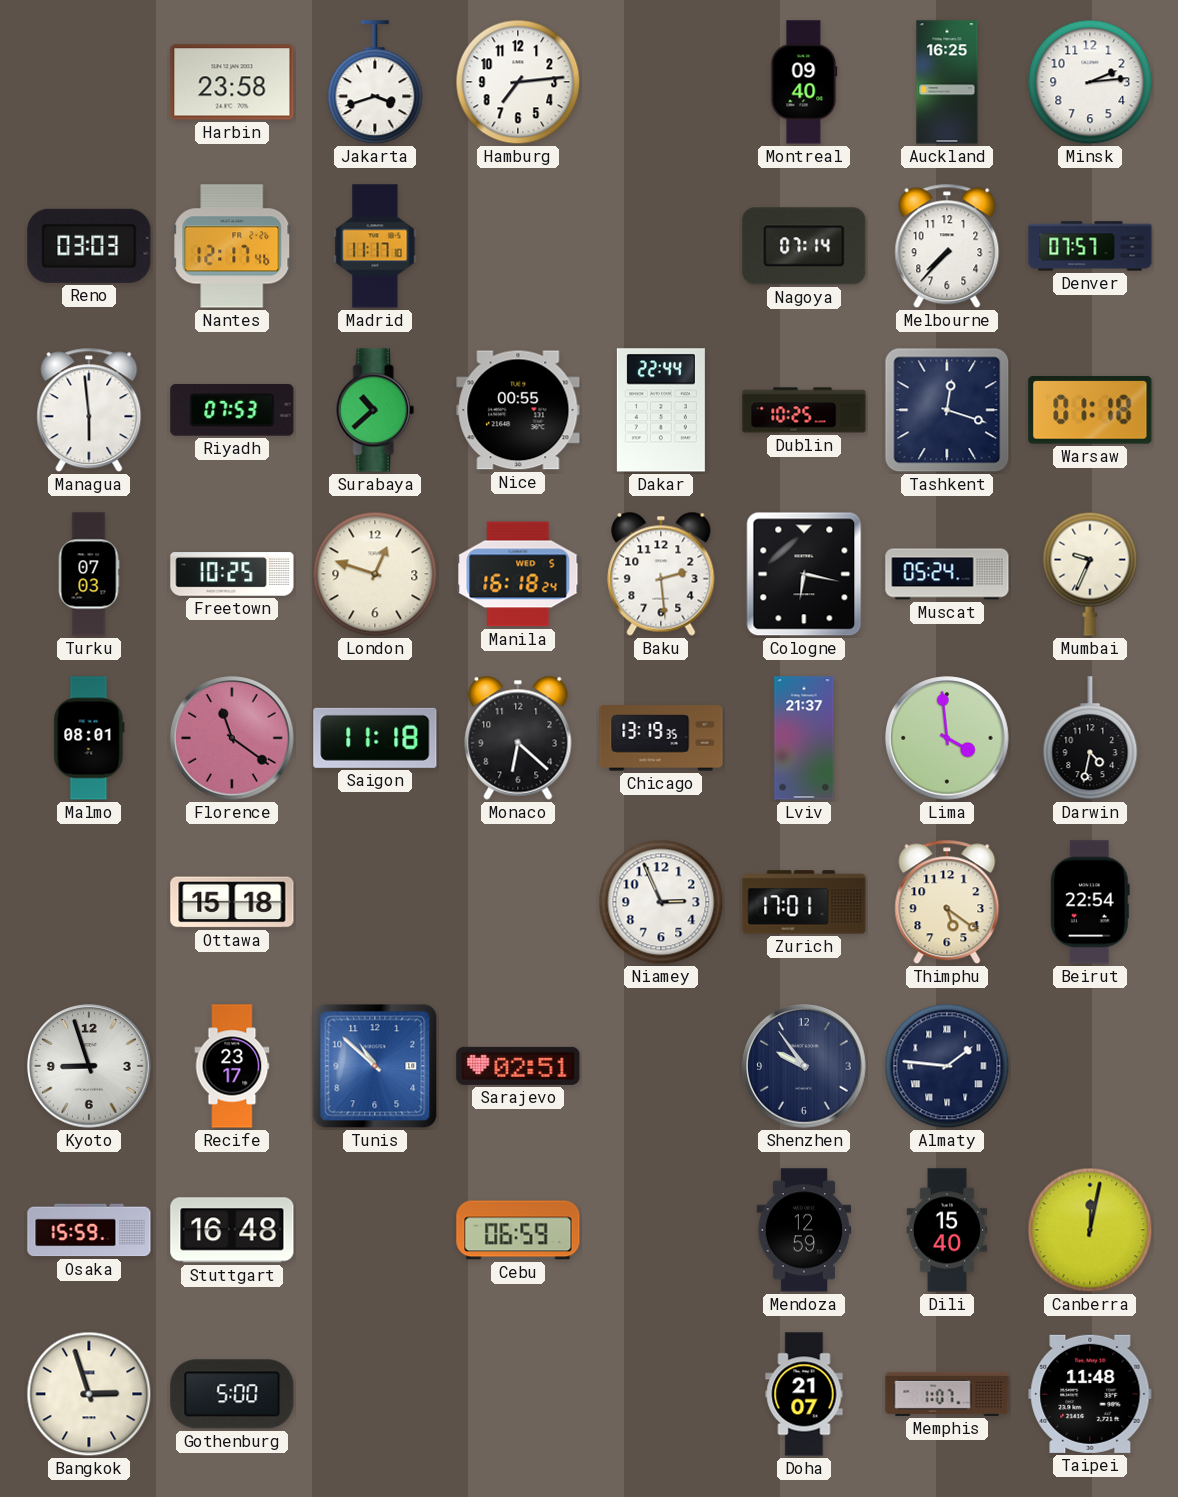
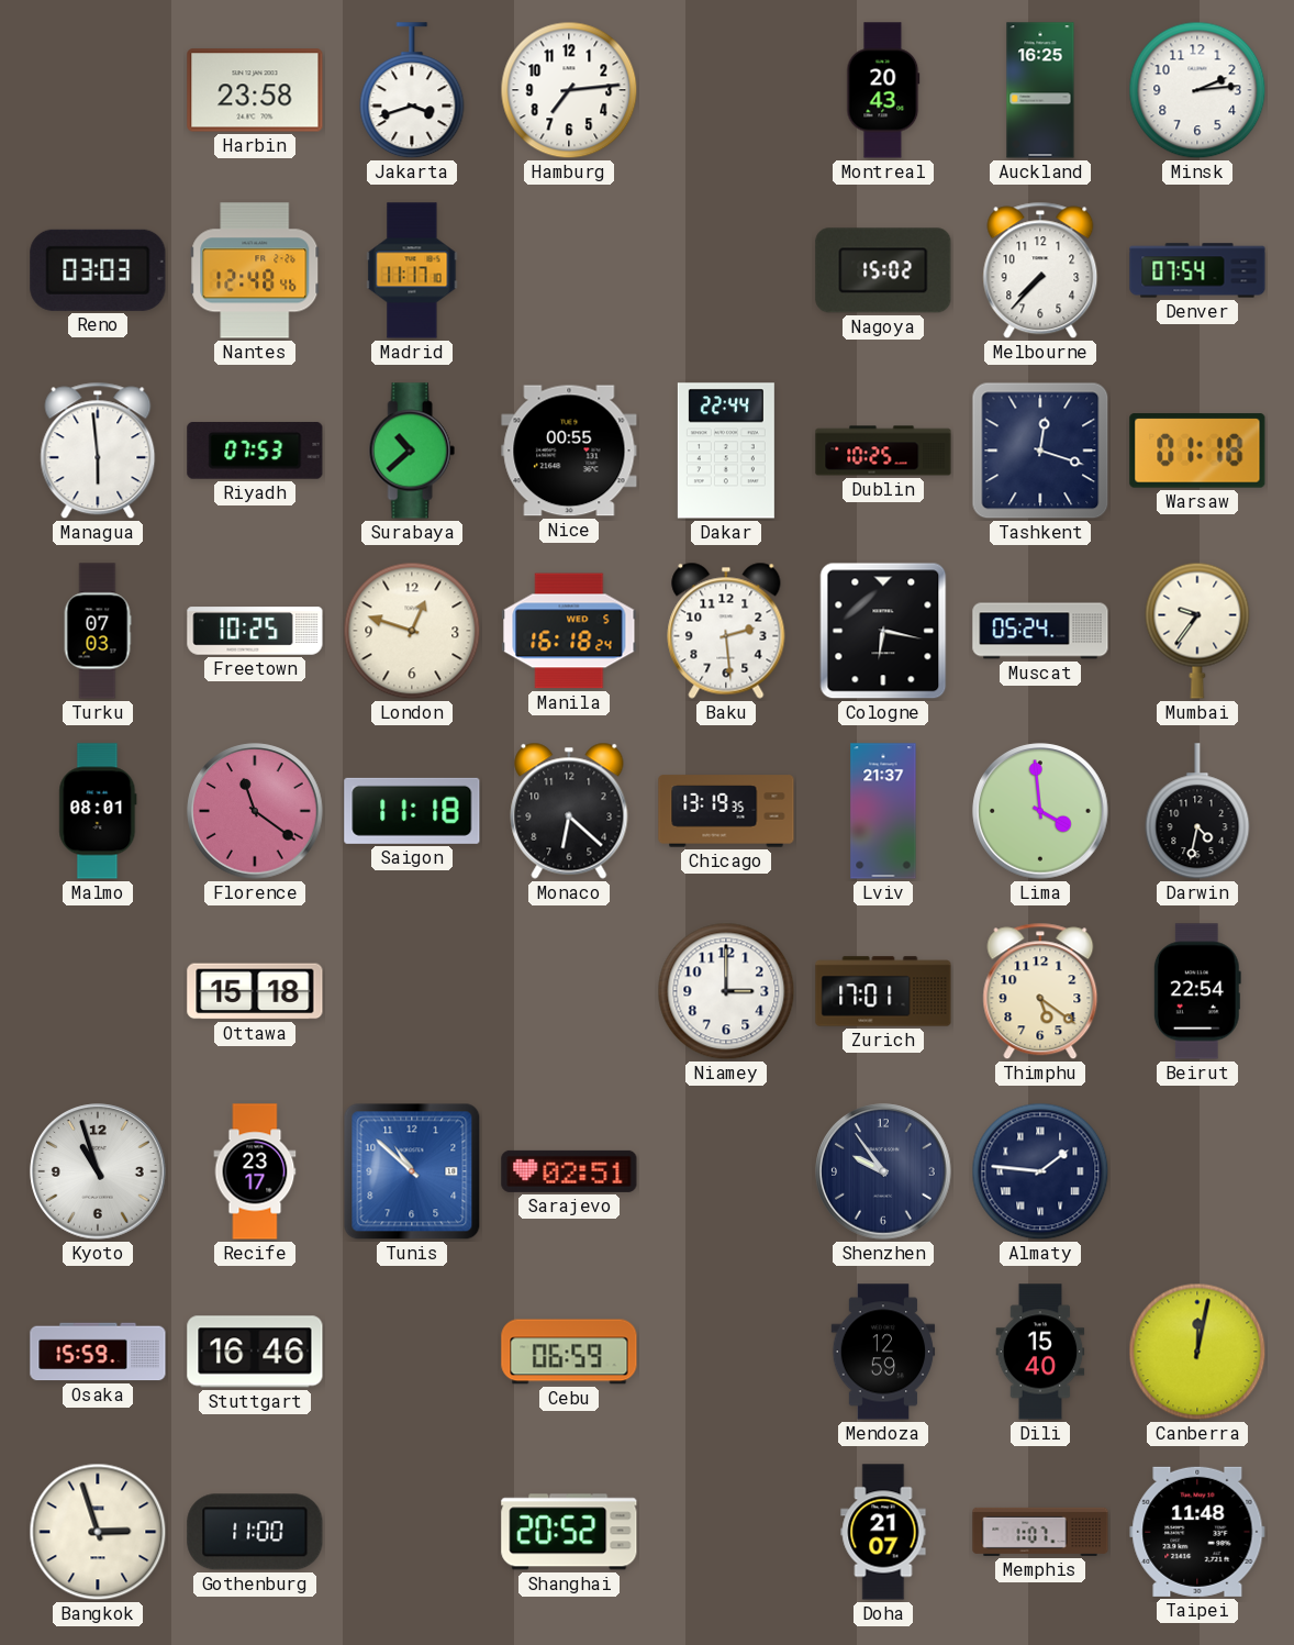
Montreal: 09:40 -> 20:43
Nantes: 12:17 -> 12:48
Nagoya: 07:14 -> 15:02
Denver: 07:57 -> 07:54
Mumbai: 9:34 -> 9:36
Niamey: 2:56 -> 3:00
Kyoto: 8:57 -> 10:57
Stuttgart: 16:48 -> 16:46
Gothenburg: 5:00 -> 11:00
Shanghai: none -> 20:52
